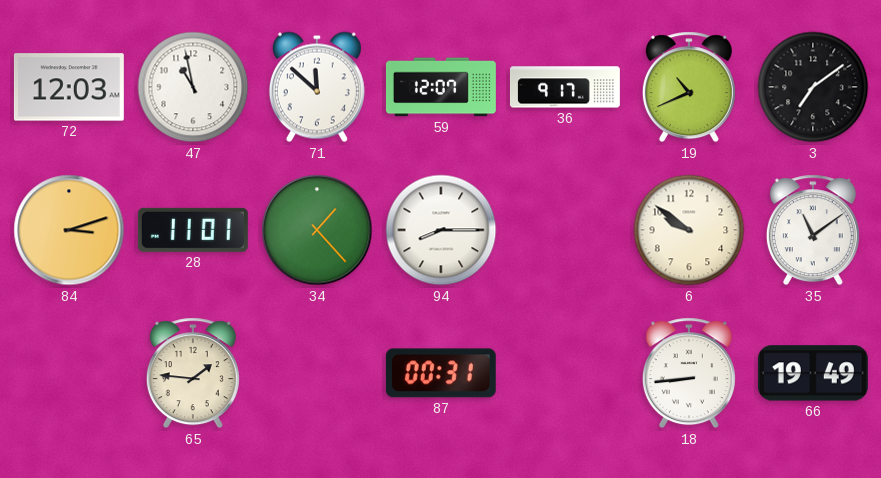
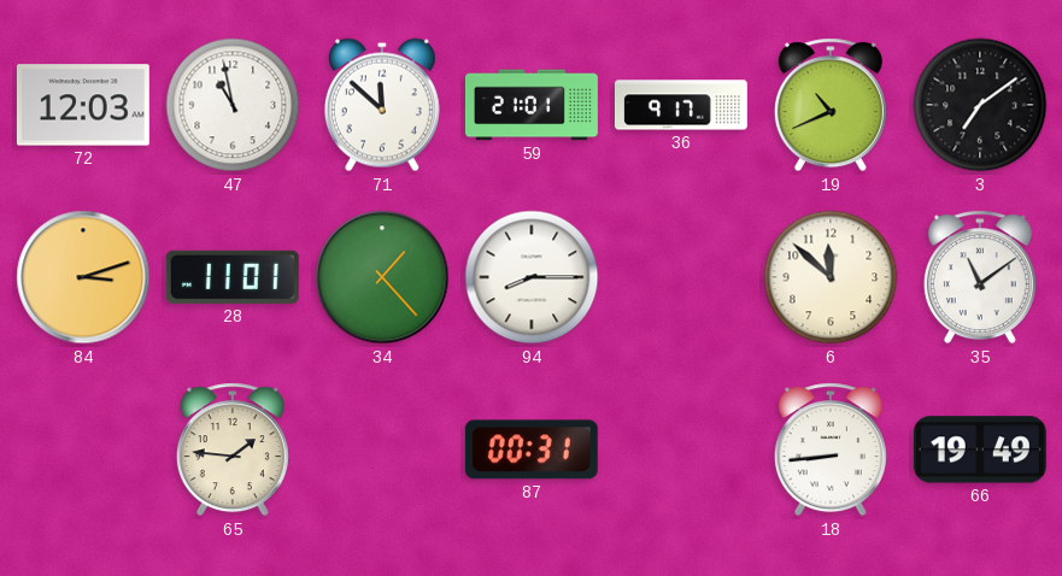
59: 12:07 -> 21:01
6: 9:51 -> 11:52
